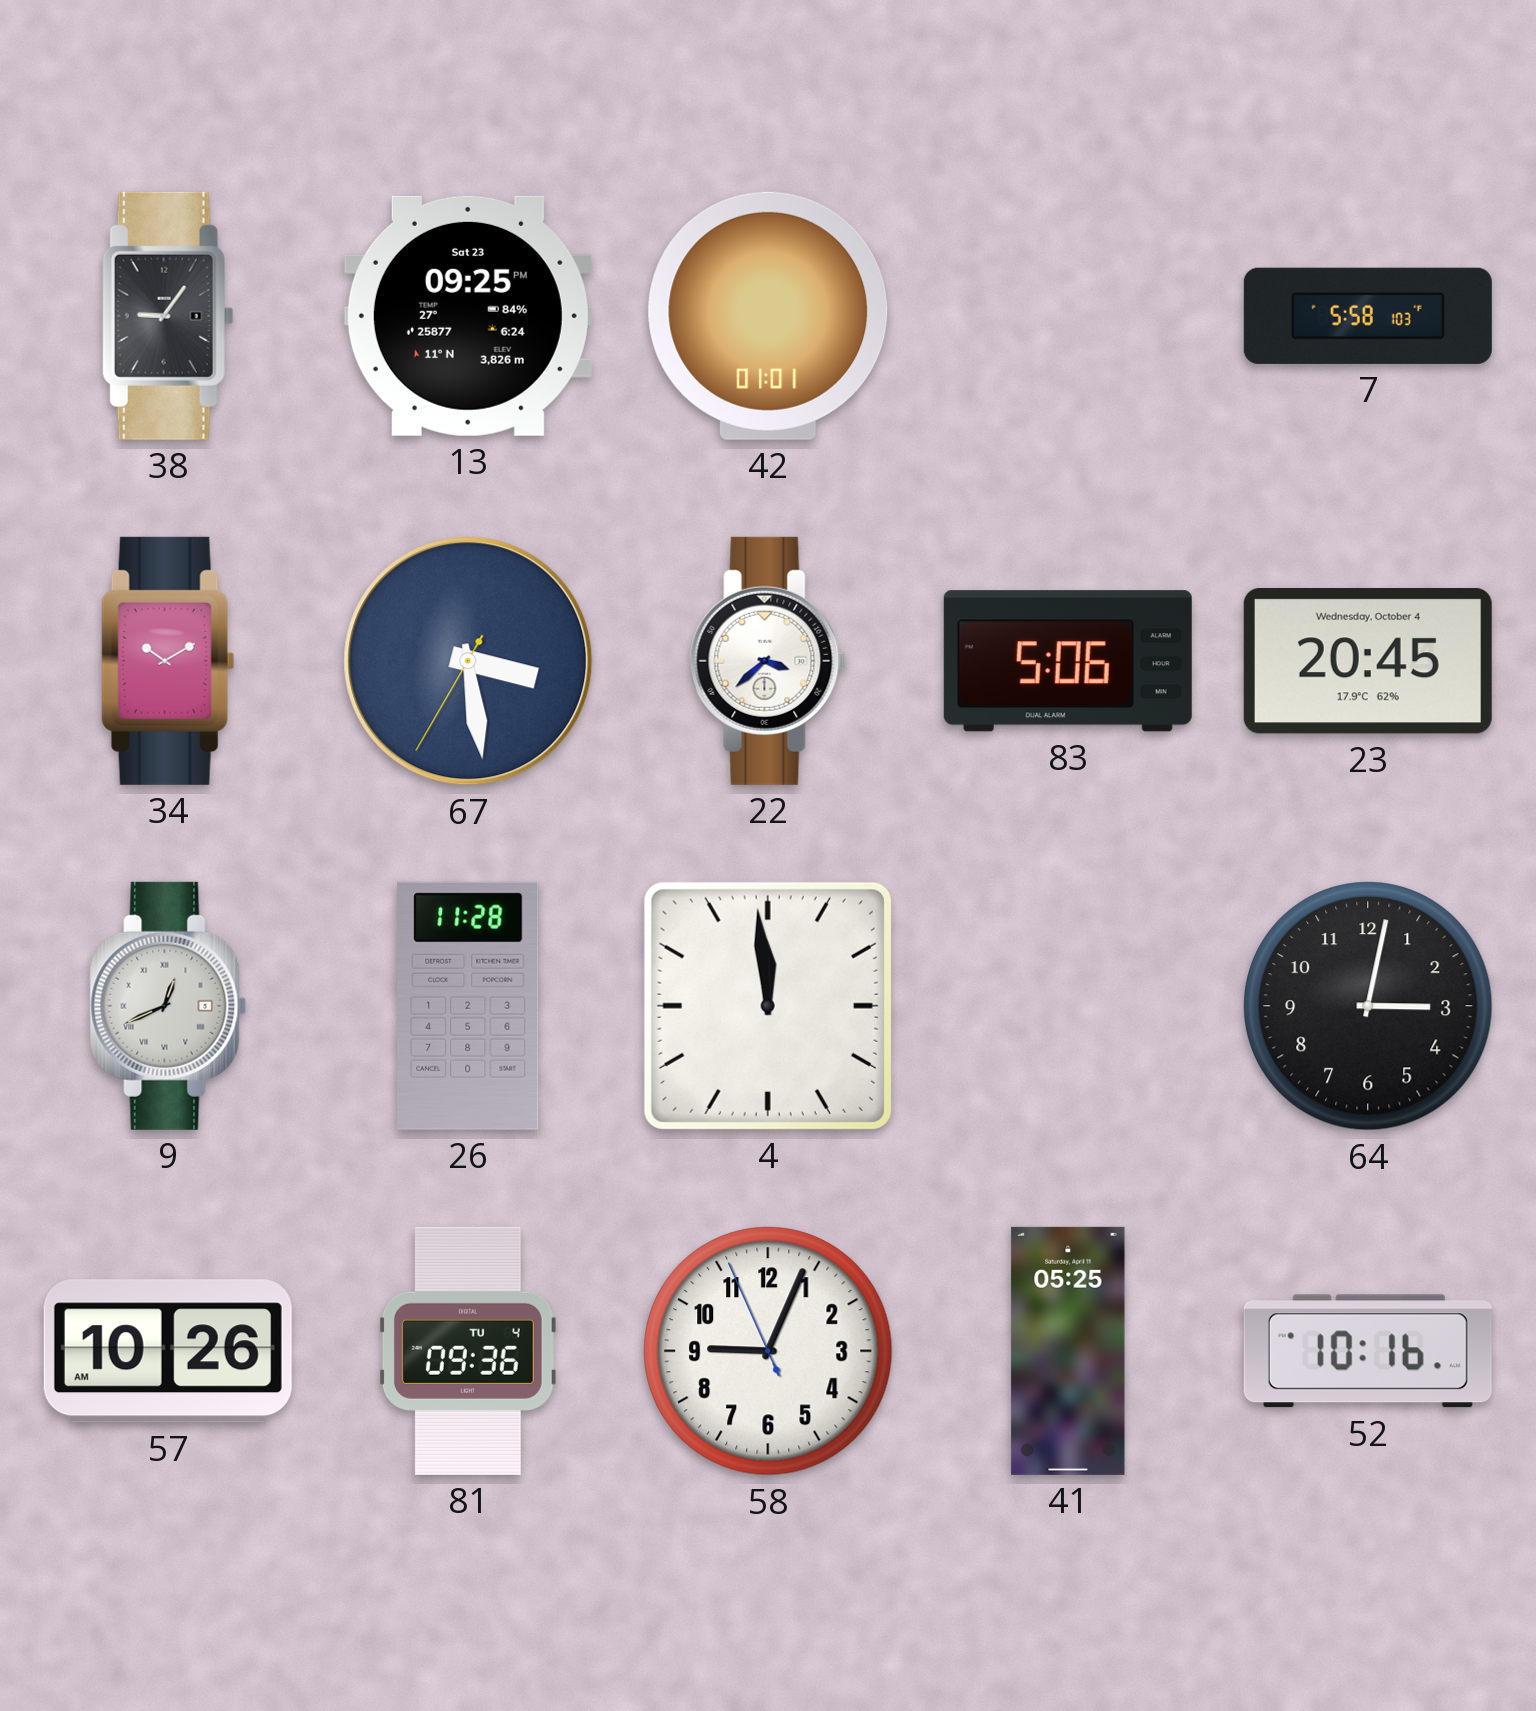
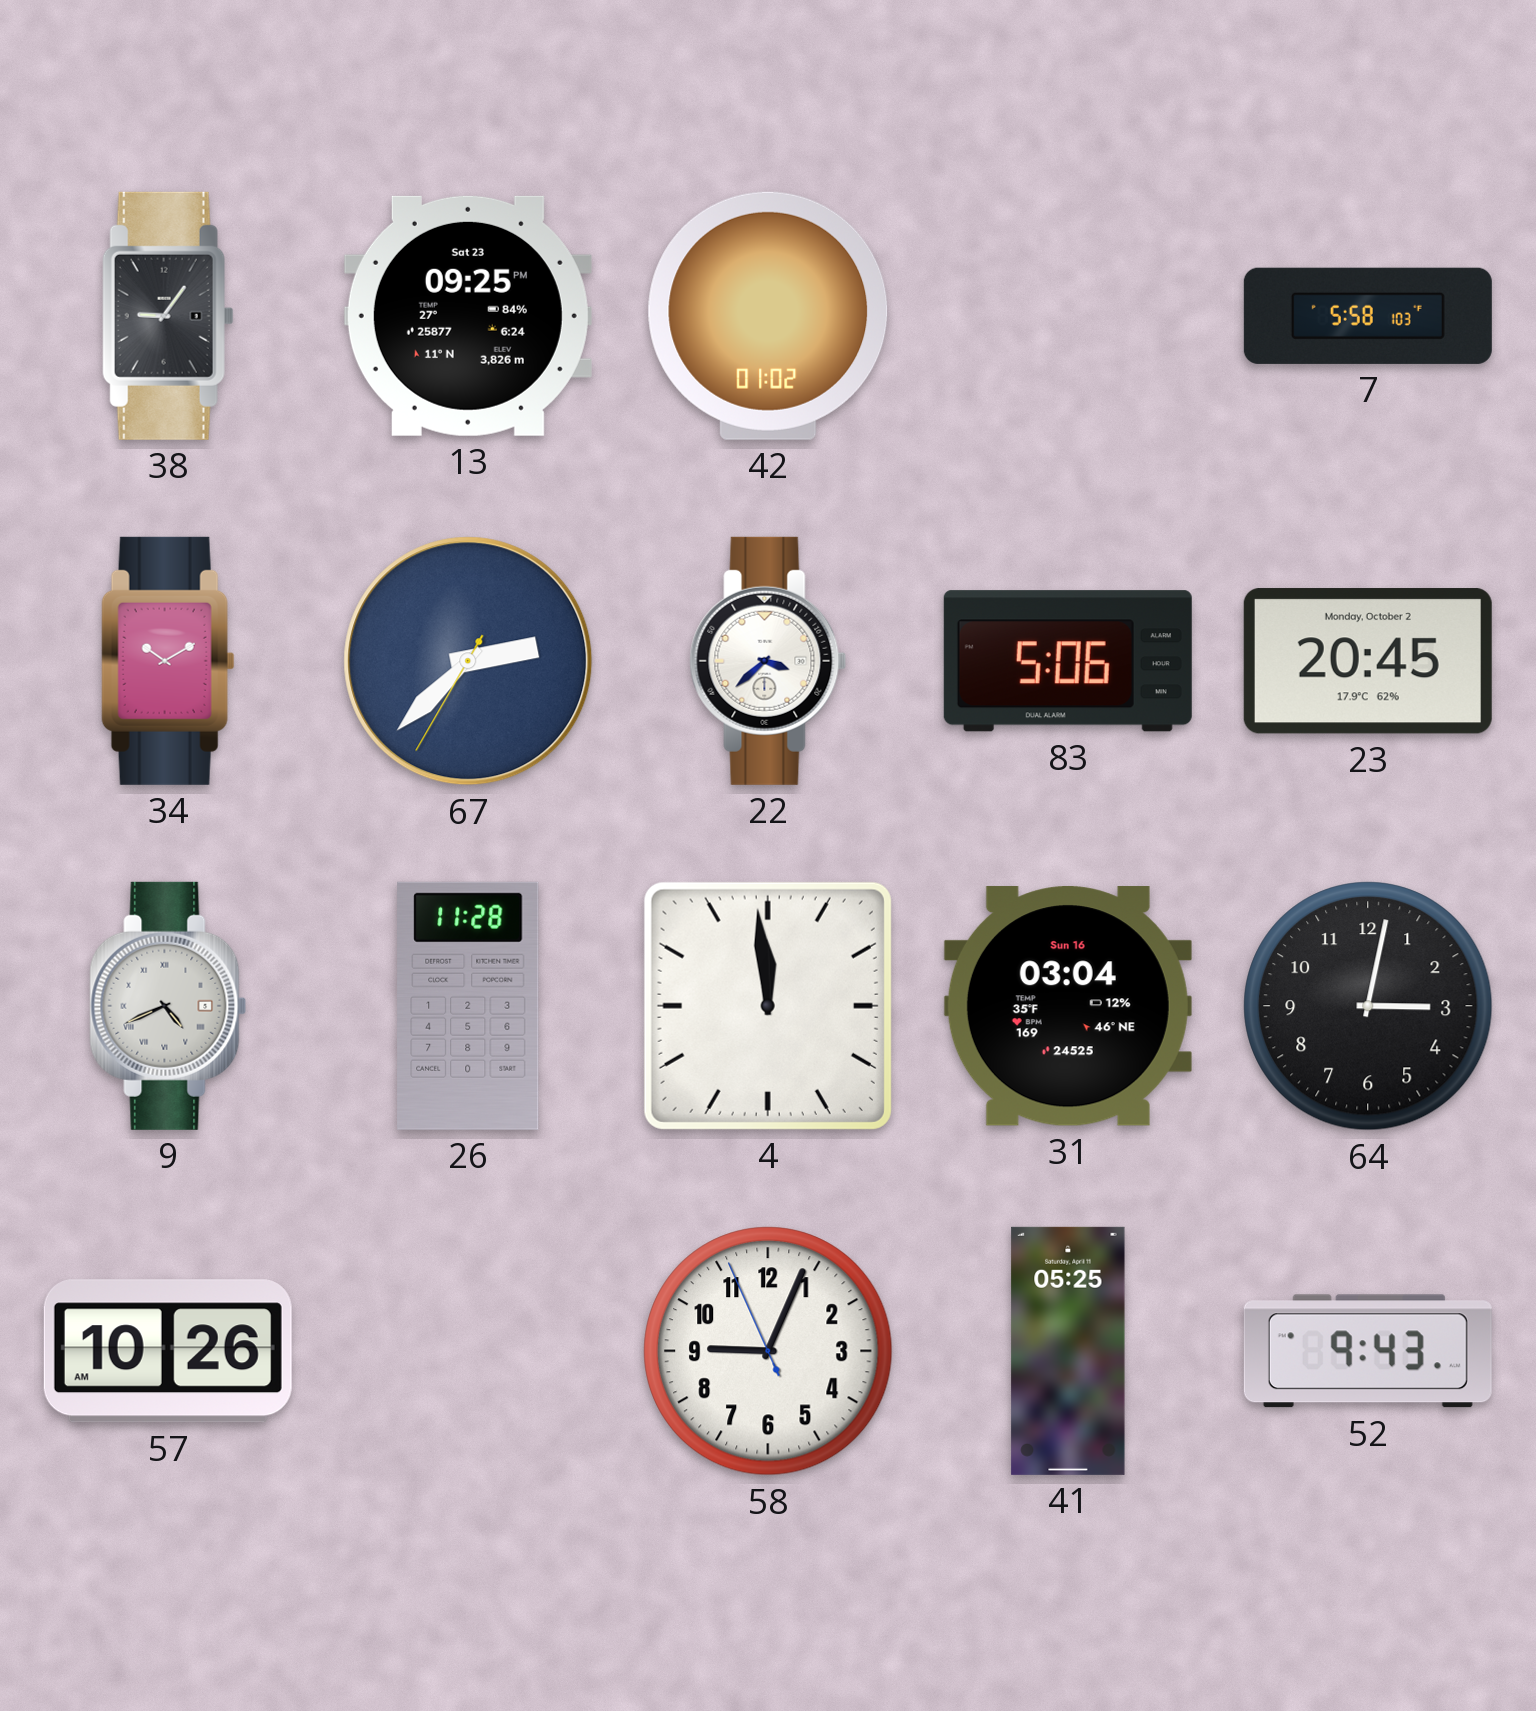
42: 01:01 -> 01:02
67: 3:28 -> 2:37
23 date: Wednesday, October 4 -> Monday, October 2
9: 12:41 -> 4:41
31: none -> 03:04
81: 09:36 -> none
52: 10:16 -> 9:43
